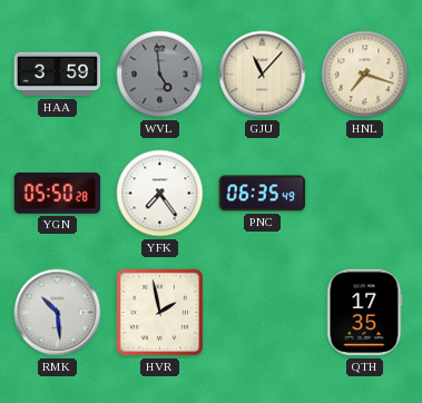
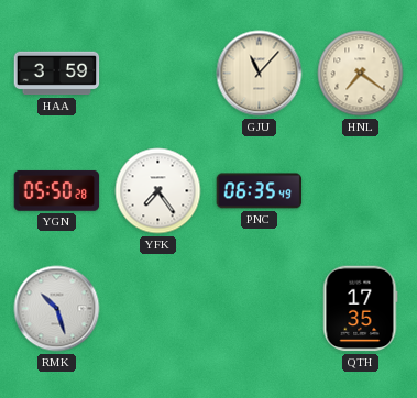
WVL: 4:59 -> none
HNL: 7:18 -> 7:21
RMK: 10:29 -> 10:27
HVR: 1:58 -> none
